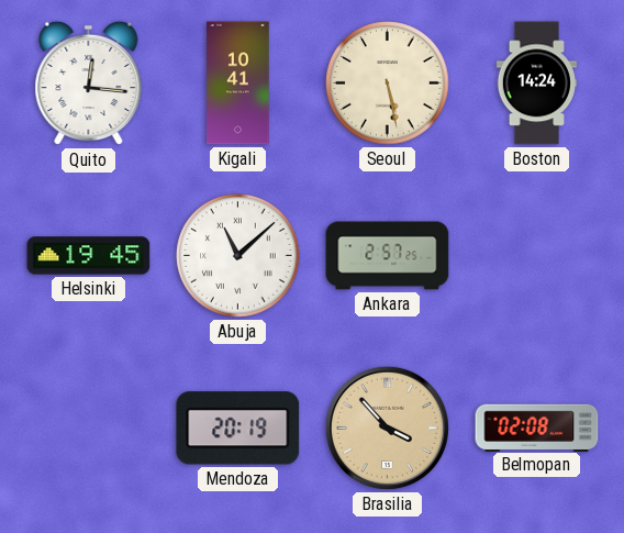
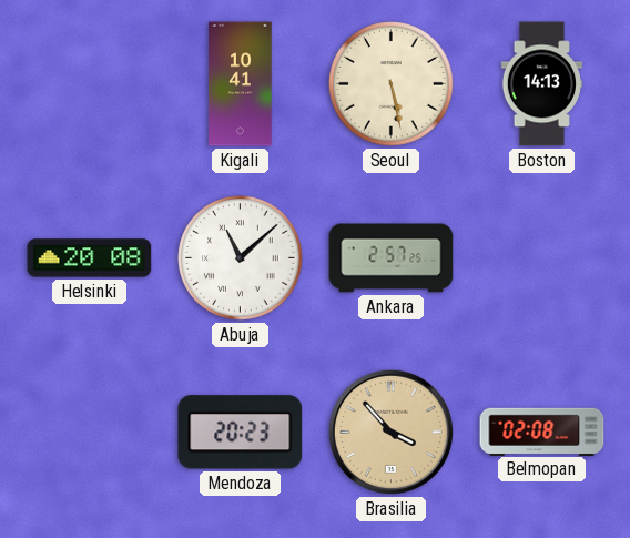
Quito: 12:16 -> none
Boston: 14:24 -> 14:13
Helsinki: 19:45 -> 20:08
Mendoza: 20:19 -> 20:23
